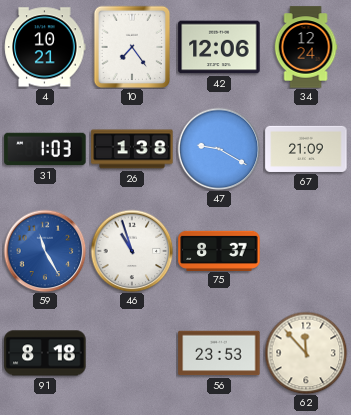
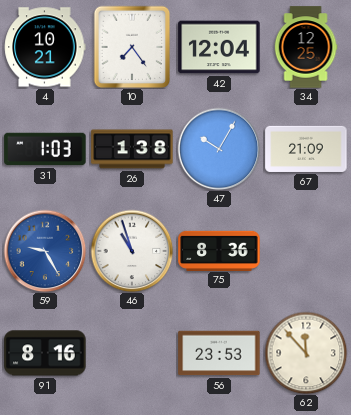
42: 12:06 -> 12:04
34: 12:24 -> 12:25
47: 9:20 -> 10:05
59: 11:25 -> 9:25
75: 8:37 -> 8:36
91: 8:18 -> 8:16
